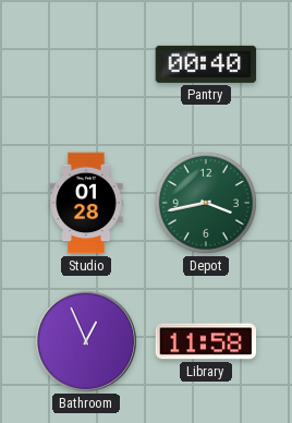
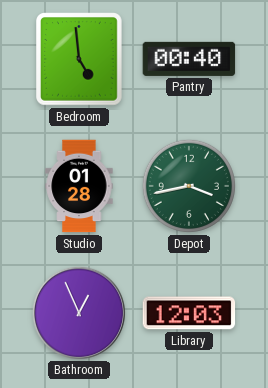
Bedroom: none -> 4:59
Library: 11:58 -> 12:03
